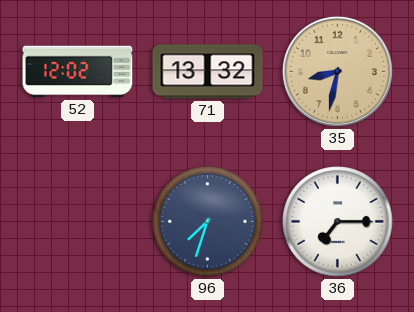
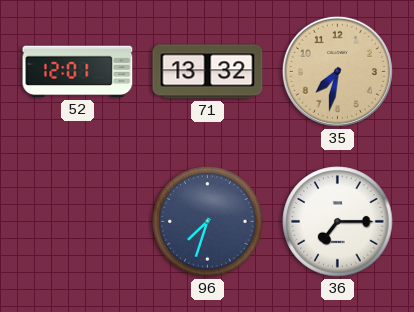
52: 12:02 -> 12:01
35: 8:32 -> 7:32
